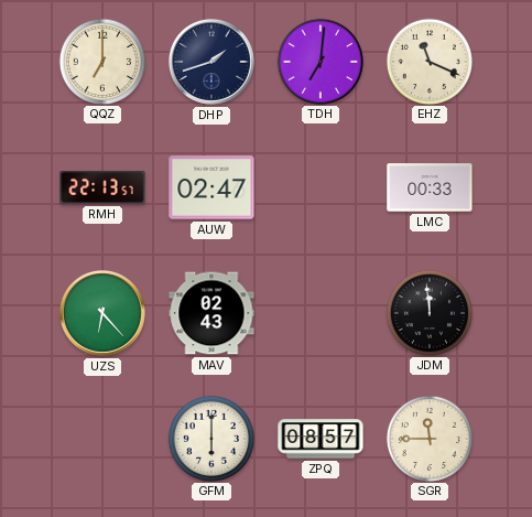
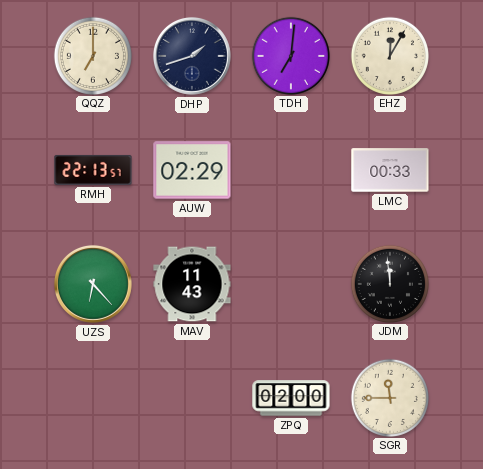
EHZ: 11:19 -> 12:05
AUW: 02:47 -> 02:29
MAV: 02:43 -> 11:43
GFM: 6:00 -> none
ZPQ: 08:57 -> 02:00
